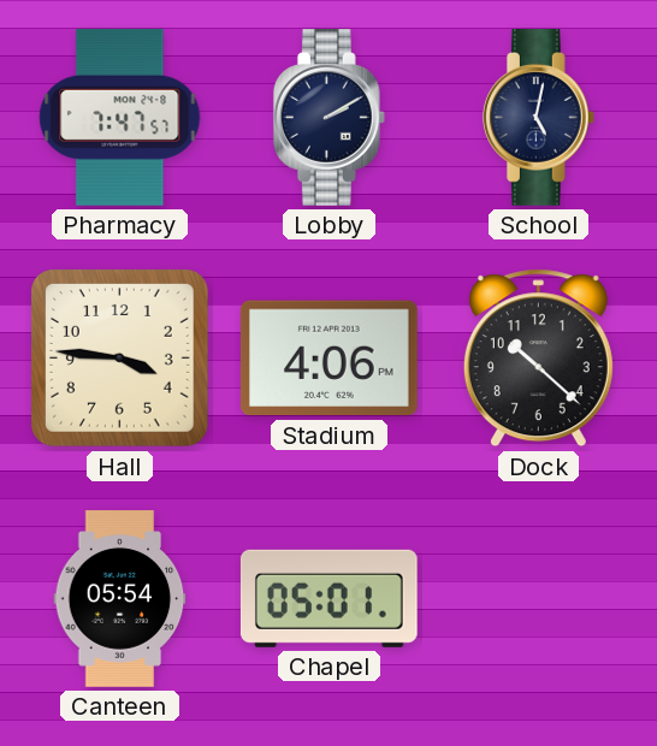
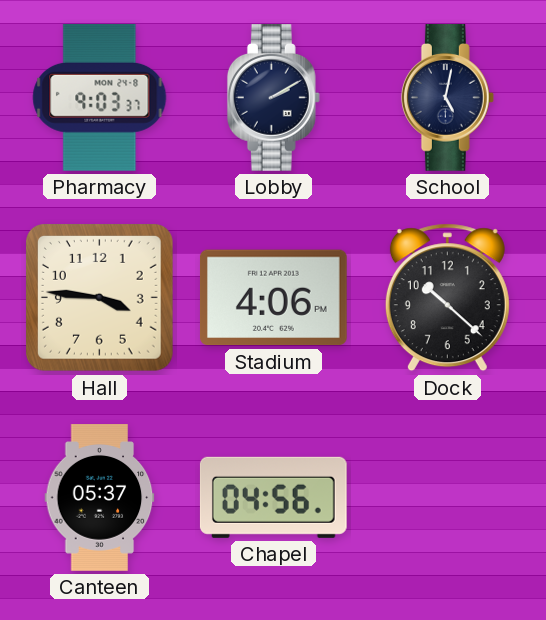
Pharmacy: 7:47 -> 9:03
Canteen: 05:54 -> 05:37
Chapel: 05:01 -> 04:56
